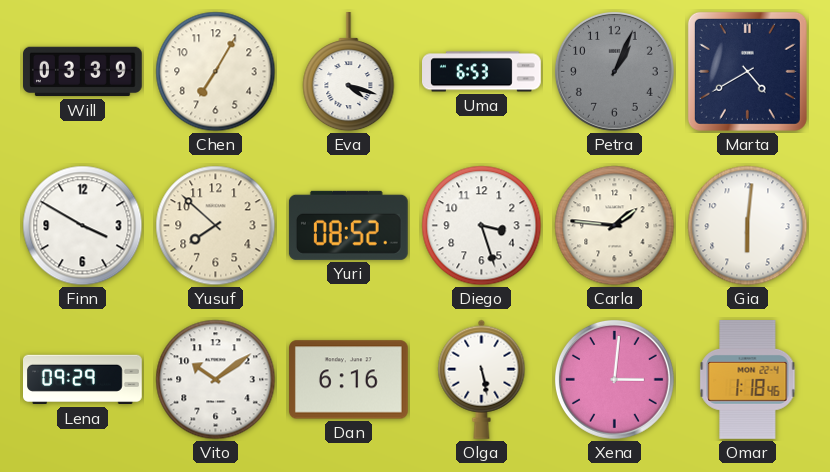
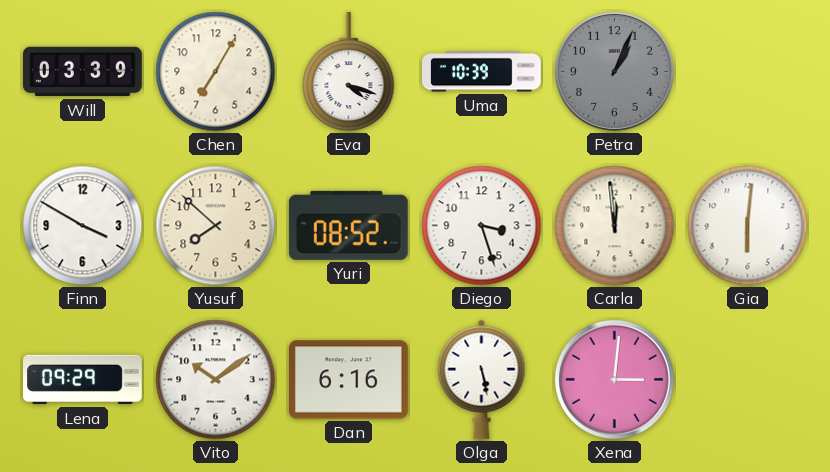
Uma: 6:53 -> 10:39
Marta: 4:40 -> none
Carla: 1:46 -> 11:59
Omar: 1:18 -> none
